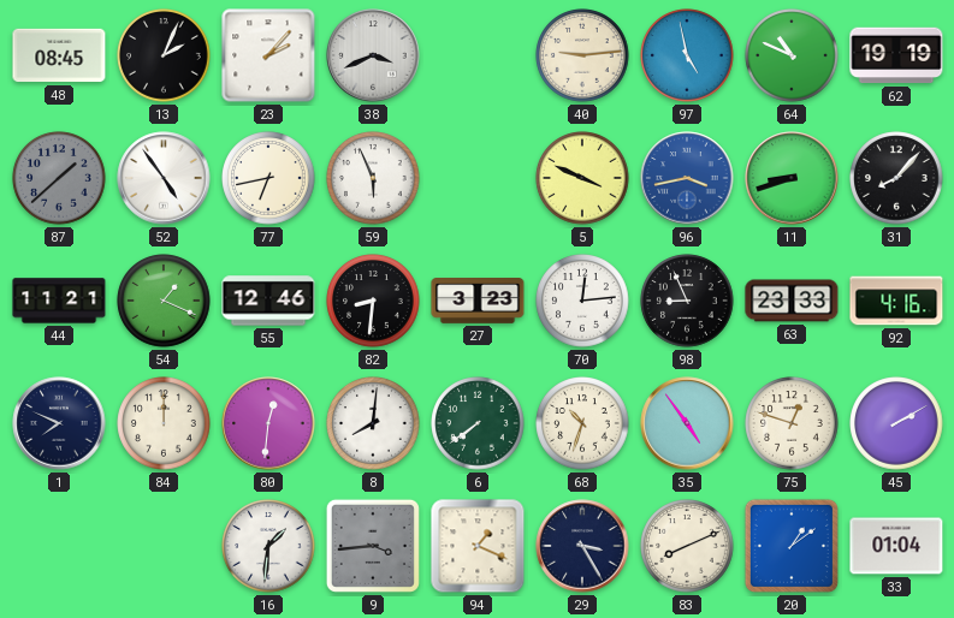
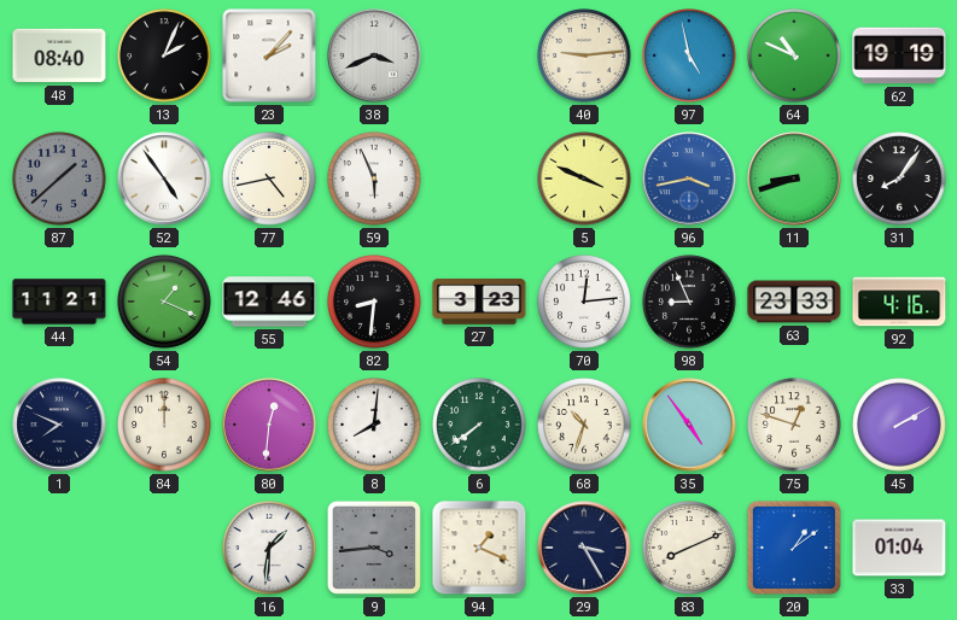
48: 08:45 -> 08:40
77: 6:43 -> 4:43
31: 8:07 -> 8:06
